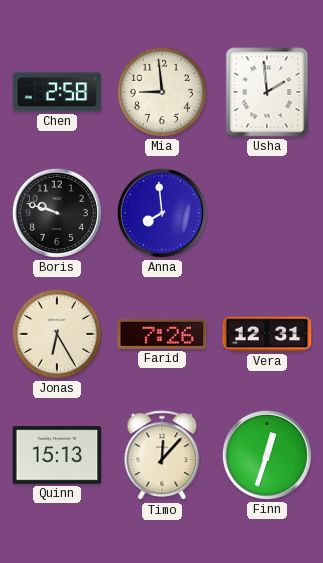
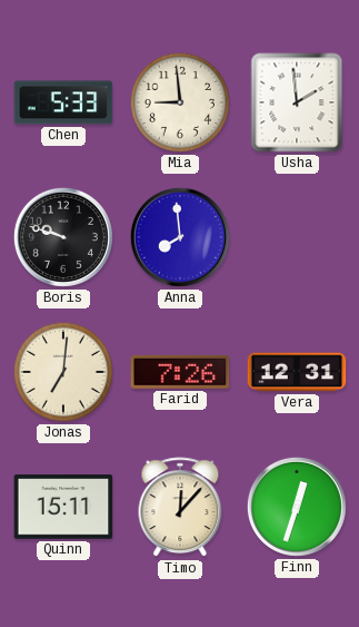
Chen: 2:58 -> 5:33
Jonas: 6:25 -> 7:01
Quinn: 15:13 -> 15:11
